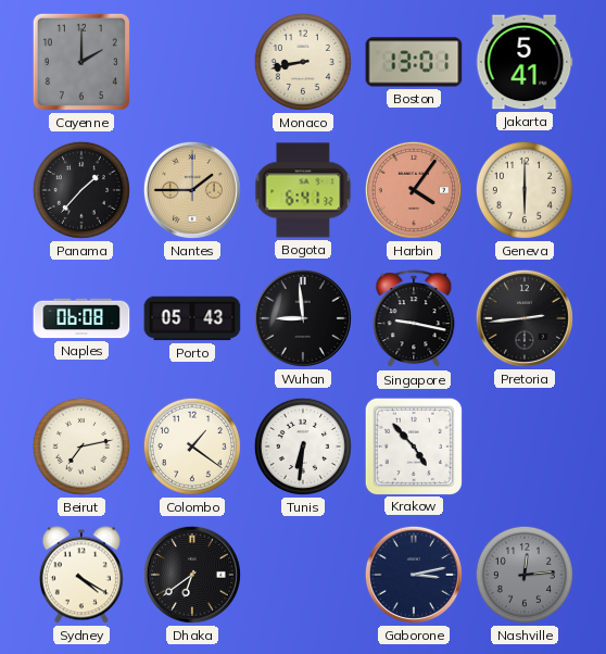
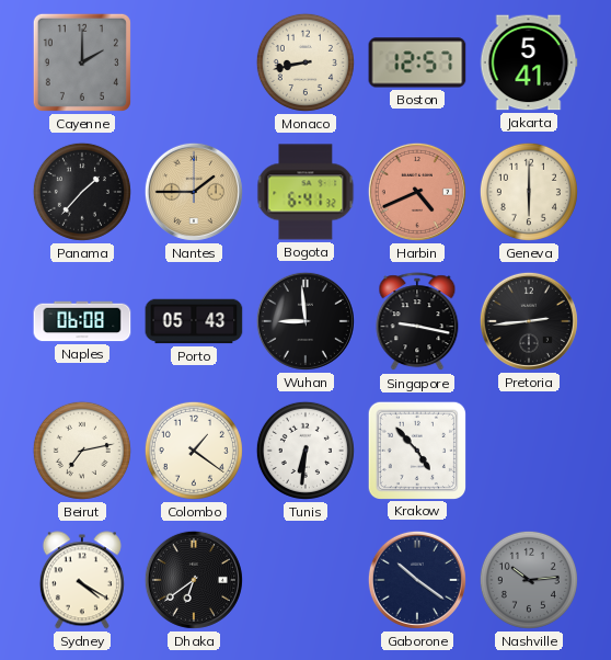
Boston: 13:01 -> 12:57
Harbin: 4:06 -> 4:41
Gaborone: 3:13 -> 10:21
Nashville: 12:14 -> 10:14
